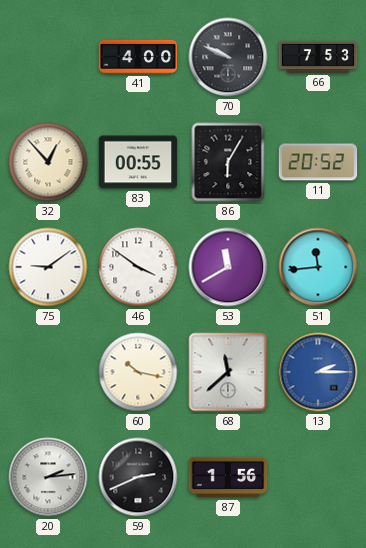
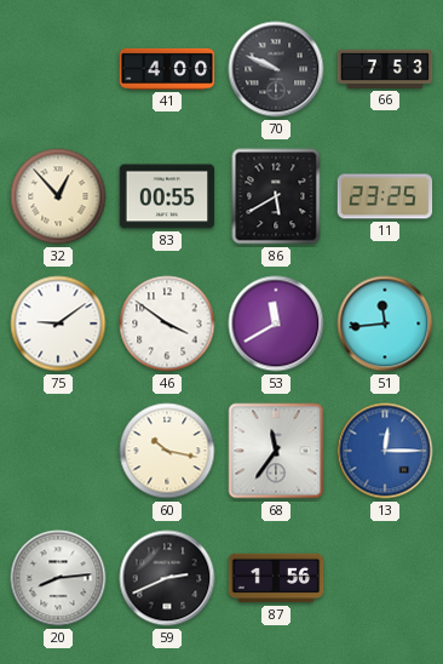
86: 6:05 -> 5:40
11: 20:52 -> 23:25
68: 11:38 -> 11:36
13: 2:15 -> 12:15
20: 2:14 -> 8:14
